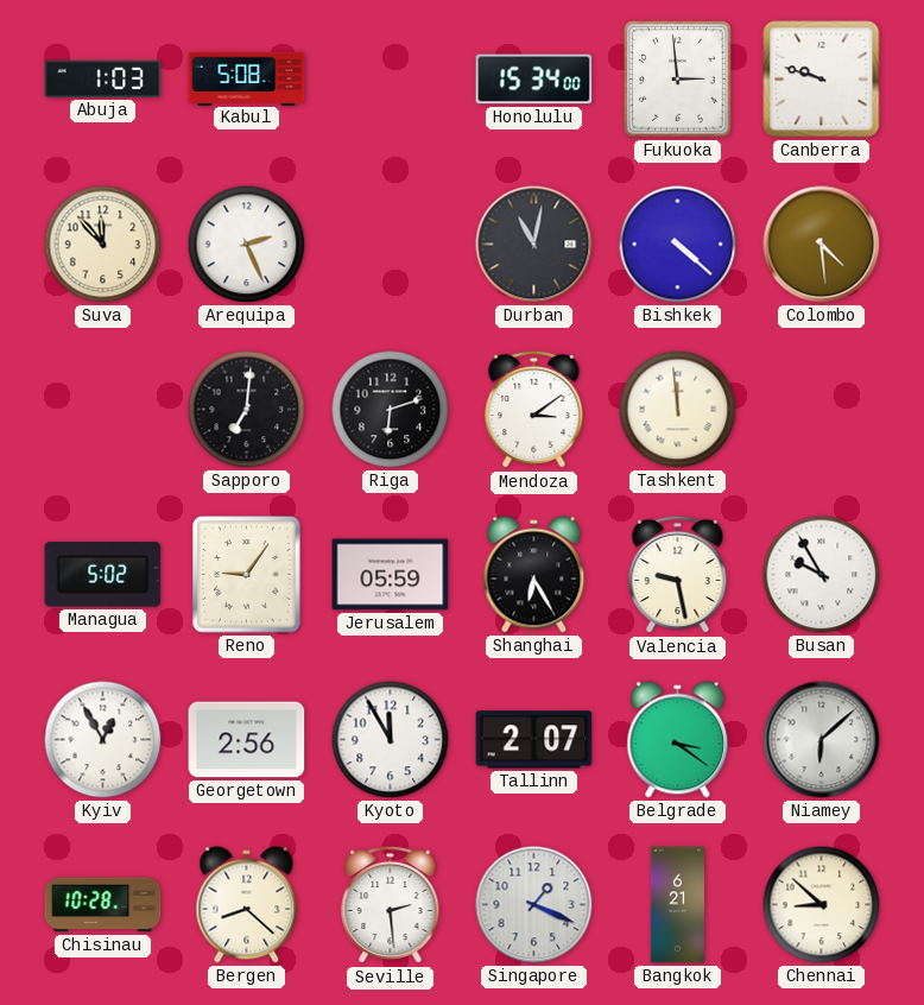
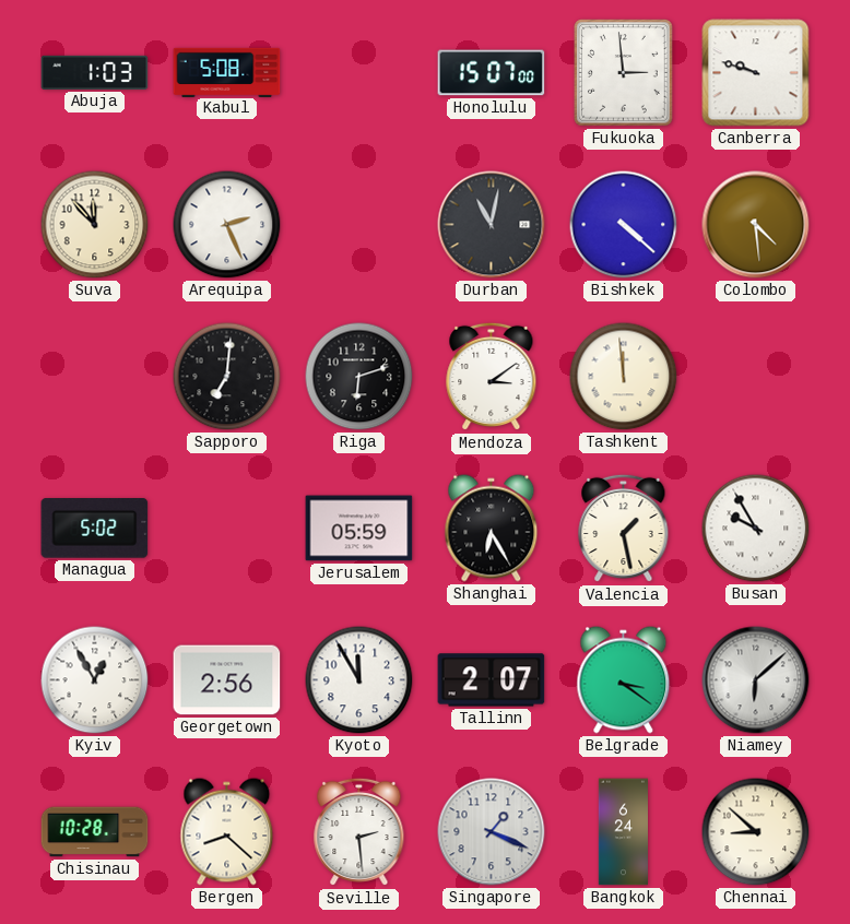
Honolulu: 15:34 -> 15:07
Reno: 9:06 -> none
Valencia: 9:28 -> 1:28
Bangkok: 6:21 -> 6:24
